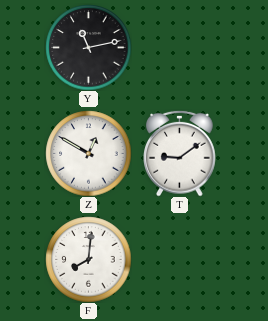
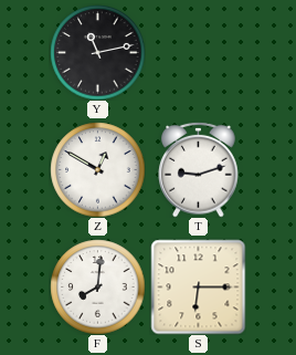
T: 9:09 -> 9:12
S: none -> 6:15
